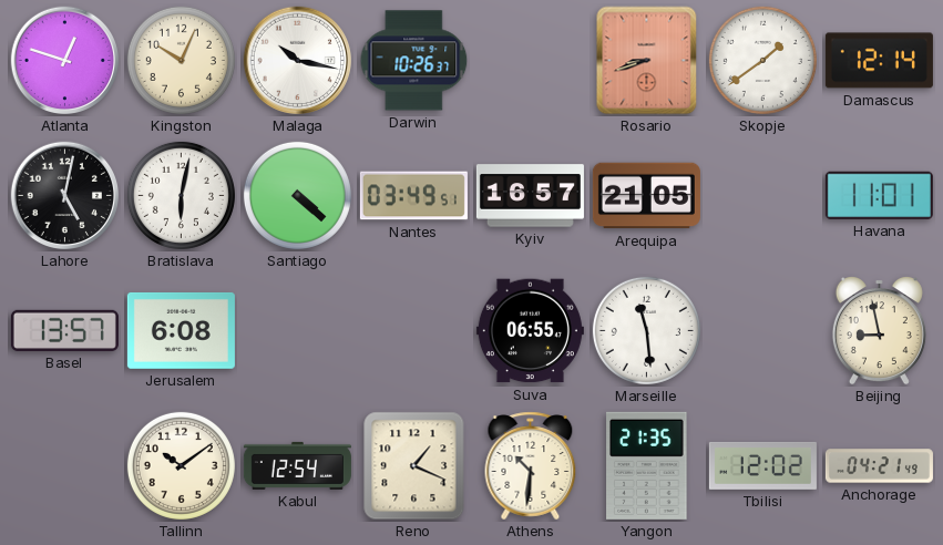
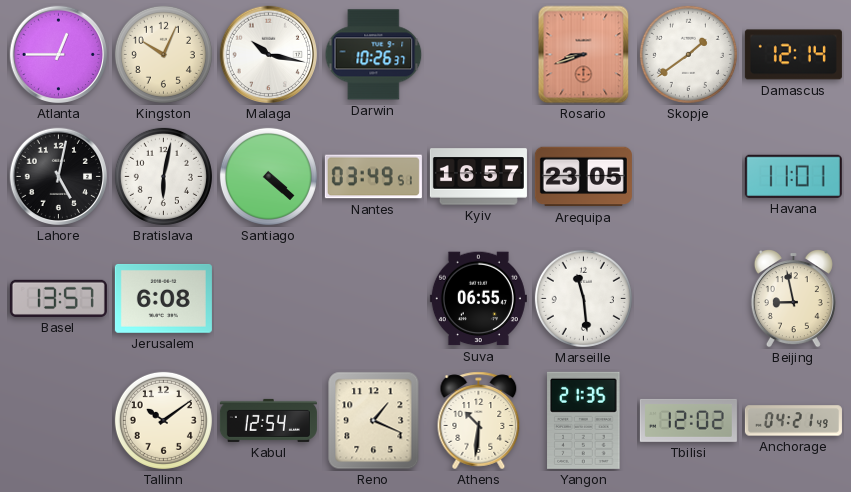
Atlanta: 12:48 -> 12:45
Arequipa: 21:05 -> 23:05
